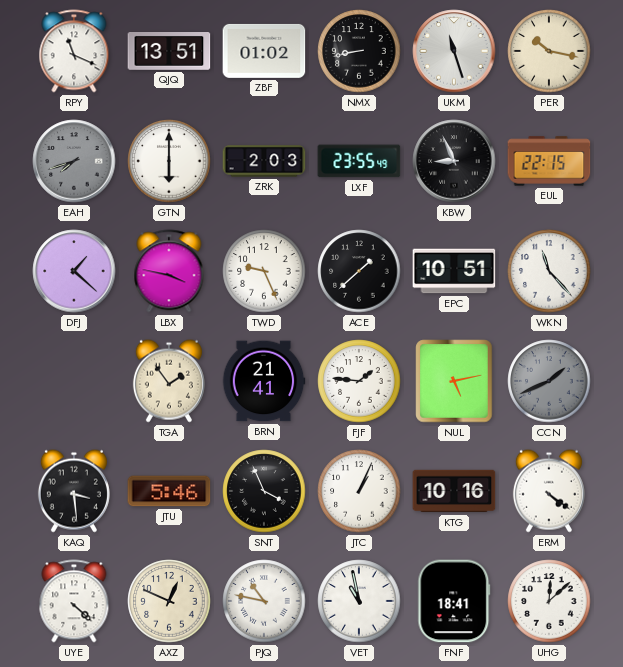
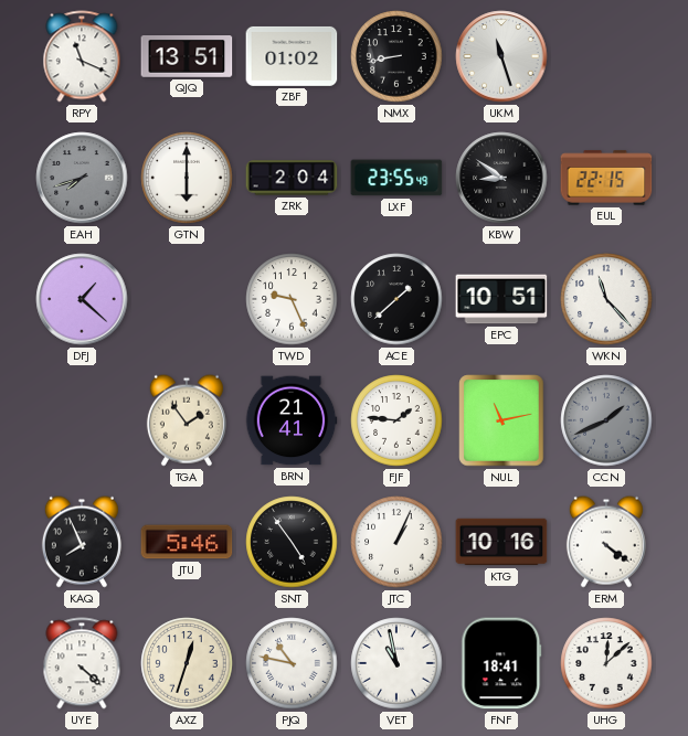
PER: 10:17 -> none
ZRK: 2:03 -> 2:04
KBW: 8:56 -> 8:51
LBX: 3:47 -> none
NUL: 5:13 -> 11:13
KAQ: 3:29 -> 7:56
SNT: 3:56 -> 4:54
AXZ: 12:49 -> 12:33
